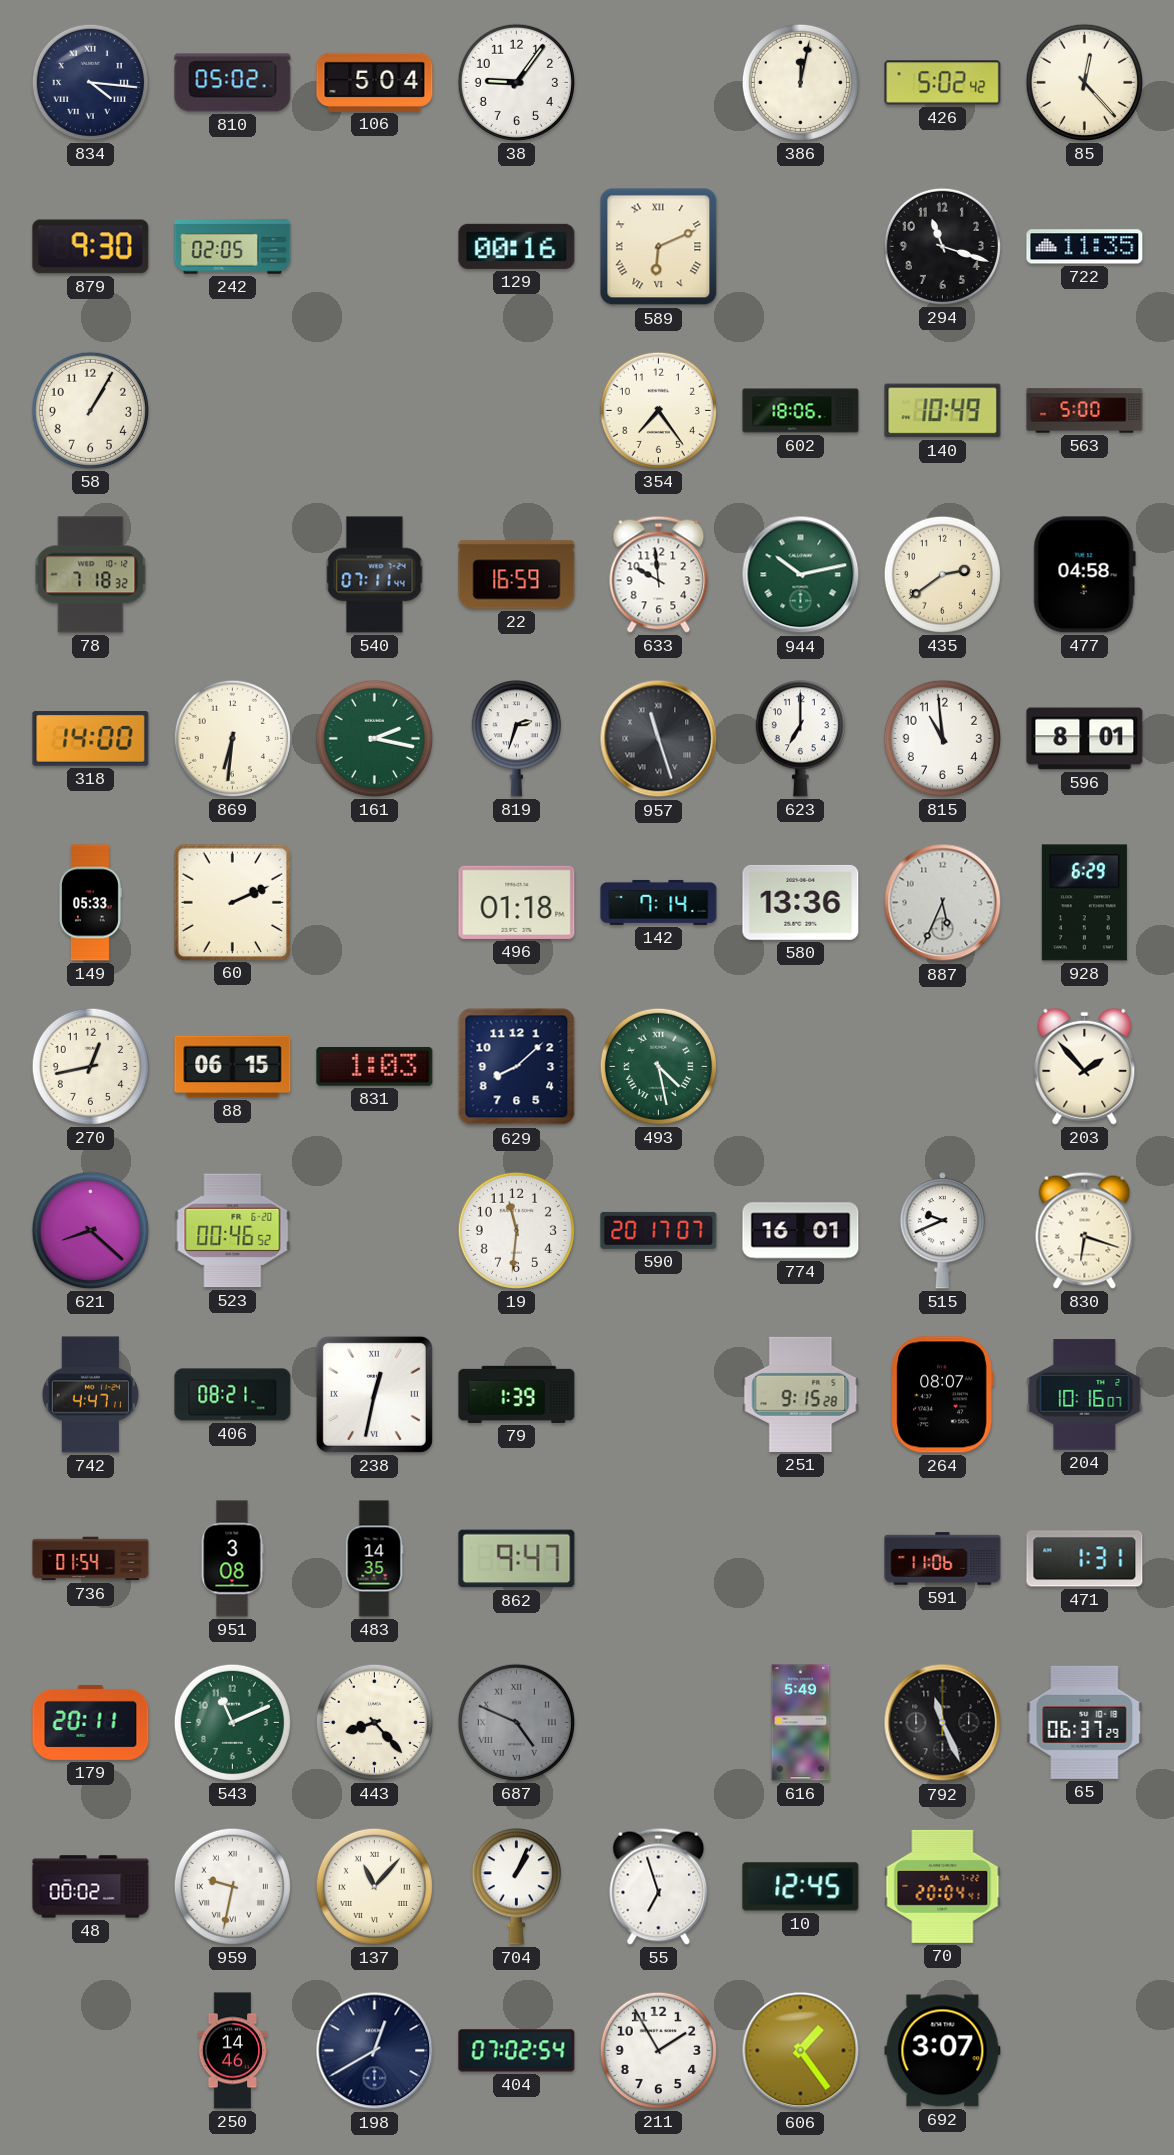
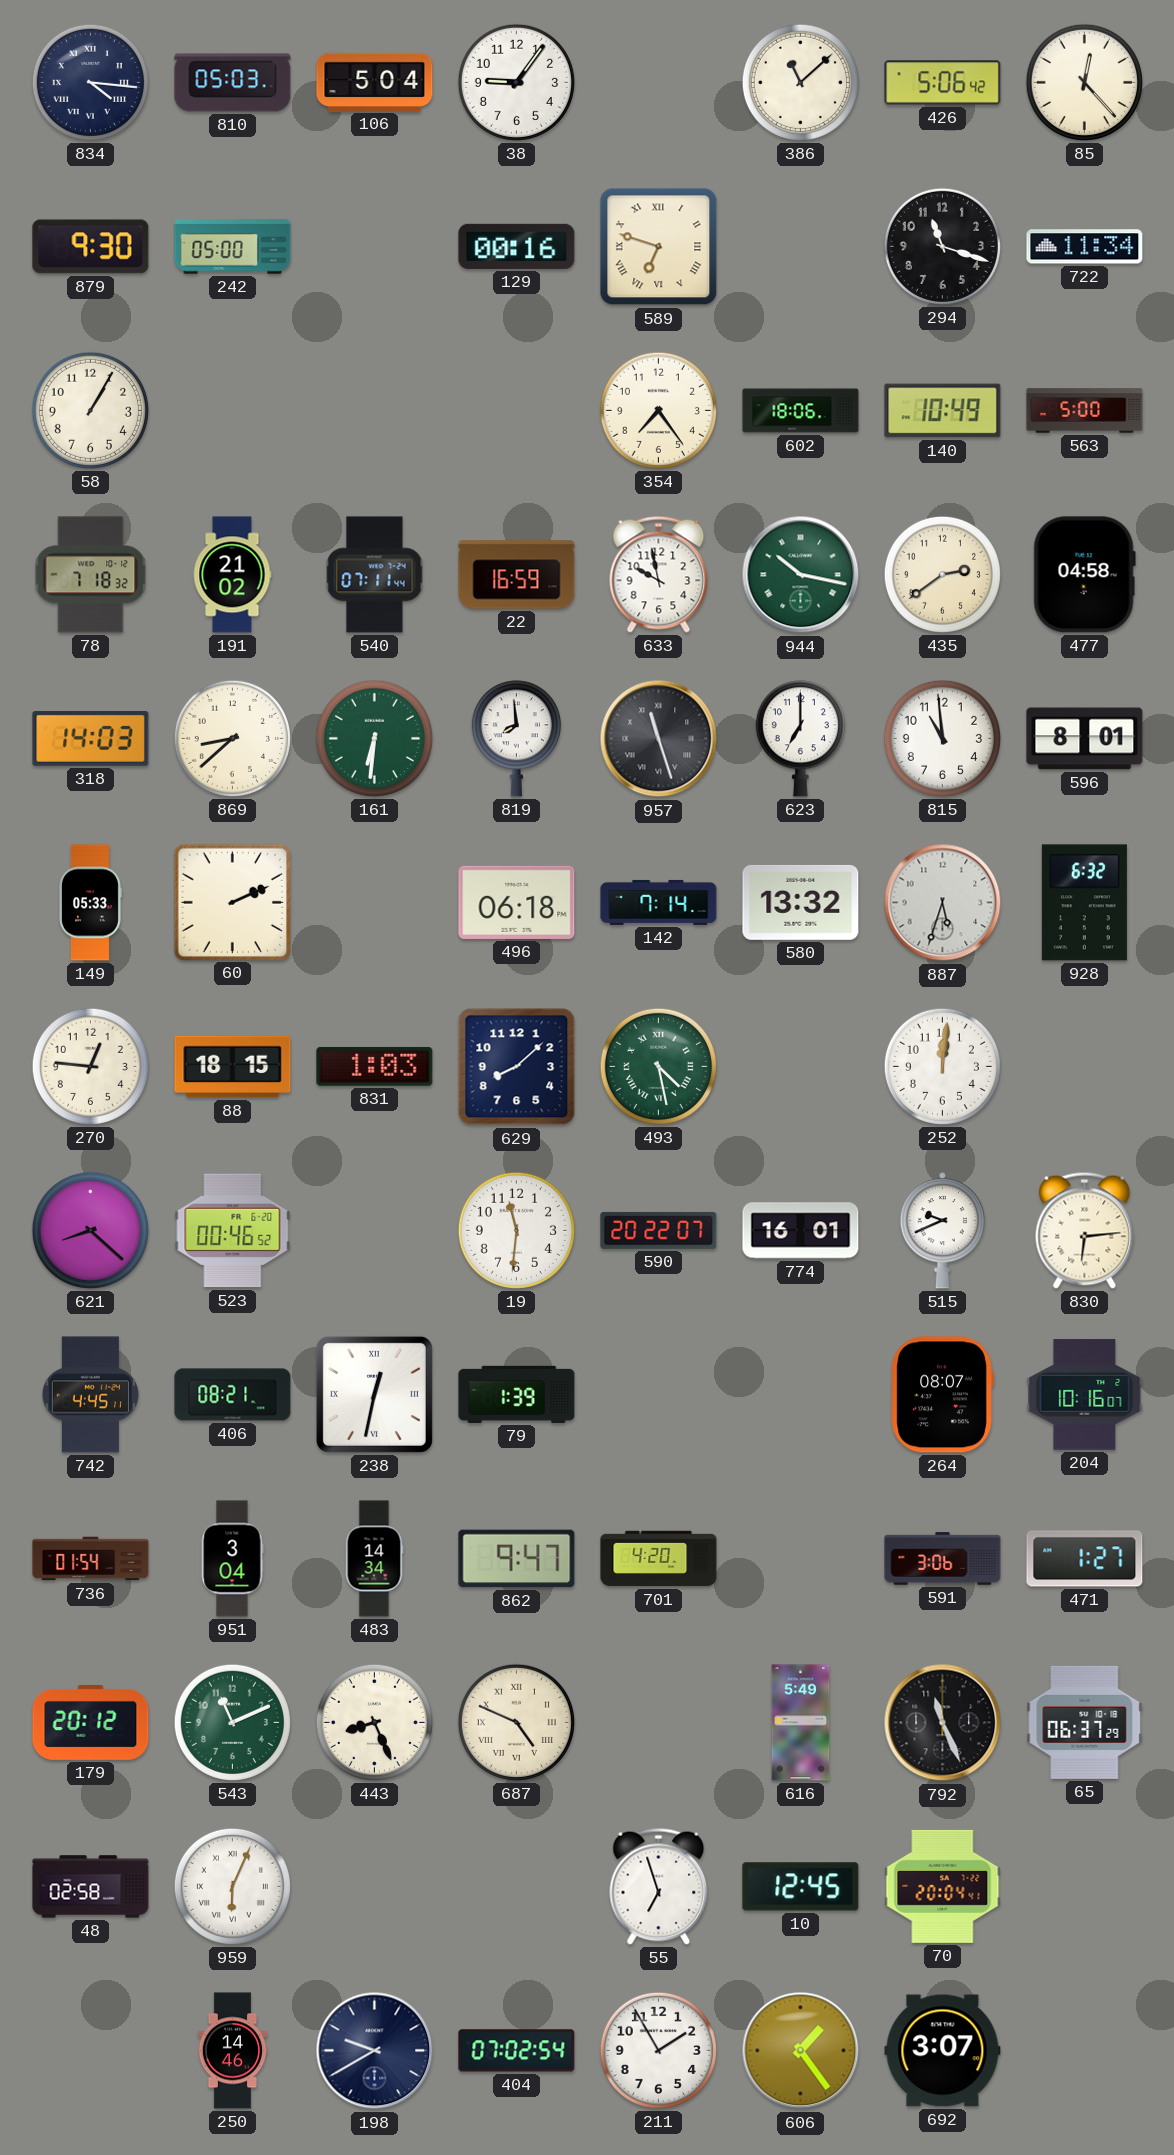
810: 05:02 -> 05:03
386: 12:02 -> 11:08
426: 5:02 -> 5:06
242: 02:05 -> 05:00
589: 6:11 -> 6:48
722: 11:35 -> 11:34
191: none -> 21:02
633: 9:59 -> 9:58
944: 10:13 -> 10:17
318: 14:00 -> 14:03
869: 6:31 -> 8:38
161: 2:17 -> 6:31
819: 2:33 -> 7:59
496: 01:18 -> 06:18
580: 13:36 -> 13:32
887: 5:34 -> 5:33
928: 6:29 -> 6:32
270: 12:43 -> 12:46
88: 06:15 -> 18:15
252: none -> 12:01
203: 1:53 -> none
590: 20:17 -> 20:22
830: 6:18 -> 6:14
742: 4:47 -> 4:45
251: 9:15 -> none
951: 3:08 -> 3:04
483: 14:35 -> 14:34
701: none -> 4:20
591: 11:06 -> 3:06
471: 1:31 -> 1:27
179: 20:11 -> 20:12
443: 8:23 -> 8:26
687 dial: grey -> cream
48: 00:02 -> 02:58
959: 9:32 -> 6:04
137: 11:07 -> none
704: 1:04 -> none
198: 12:40 -> 9:40
